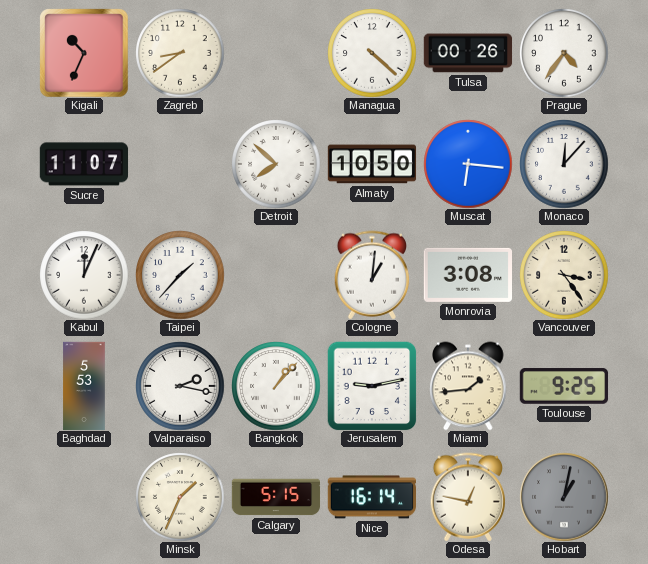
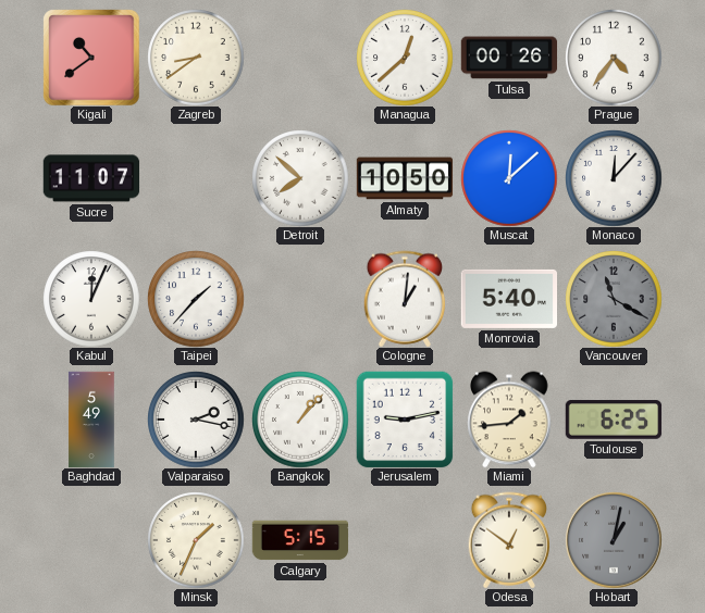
Kigali: 10:34 -> 10:39
Managua: 4:22 -> 12:38
Muscat: 6:16 -> 12:08
Monrovia: 3:08 -> 5:40
Vancouver: 3:24 -> 11:20
Vancouver dial: cream -> grey
Baghdad: 5:53 -> 5:49
Toulouse: 9:25 -> 6:25
Nice: 16:14 -> none
Odesa: 12:47 -> 12:51
